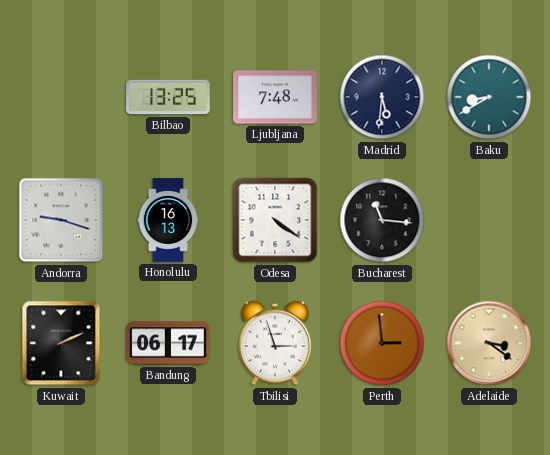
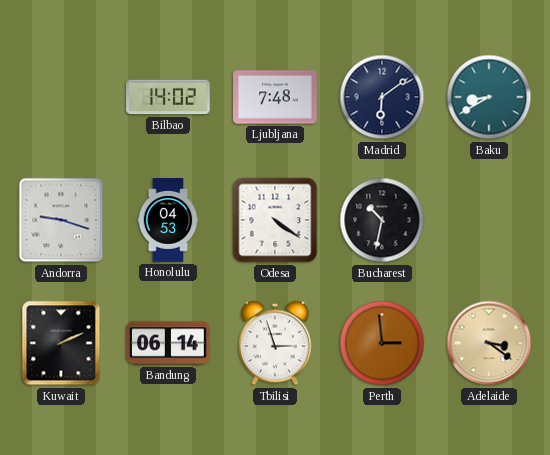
Bilbao: 13:25 -> 14:02
Madrid: 5:31 -> 6:09
Honolulu: 16:13 -> 04:53
Bucharest: 11:16 -> 10:32
Bandung: 06:17 -> 06:14
